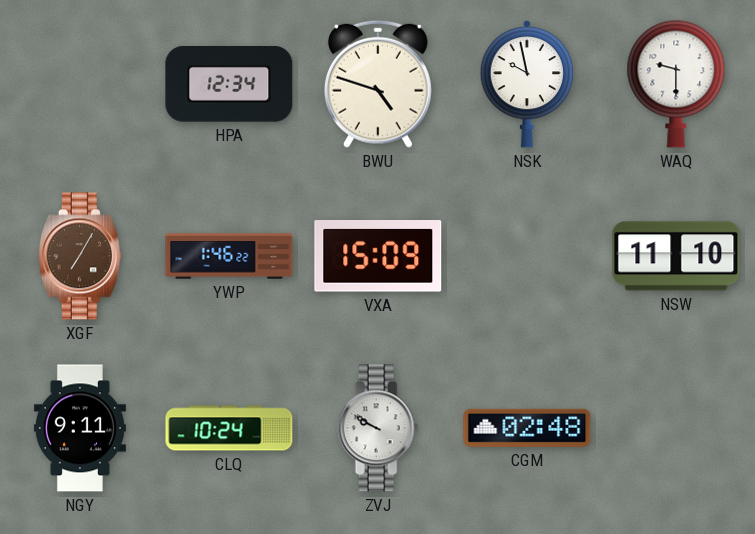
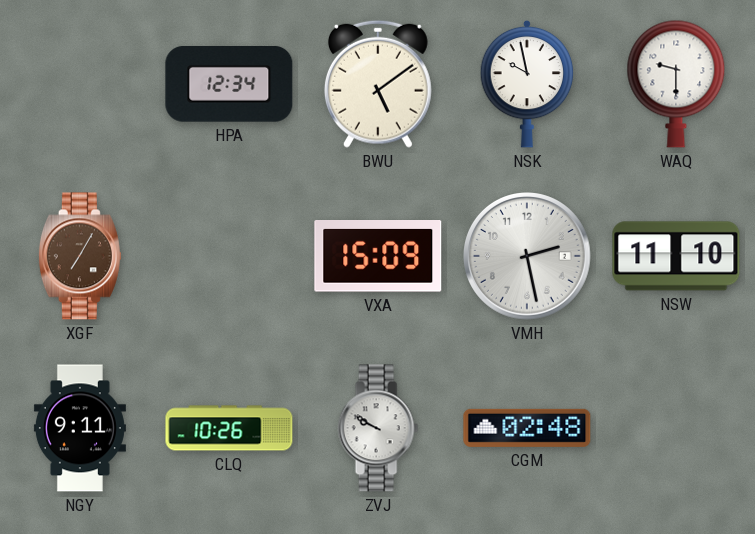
BWU: 4:48 -> 5:09
YWP: 1:46 -> none
VMH: none -> 2:28
CLQ: 10:24 -> 10:26
